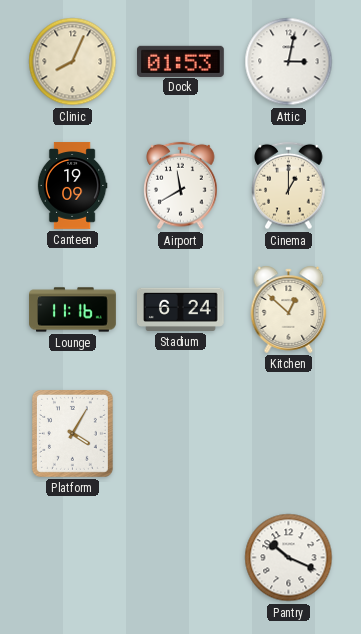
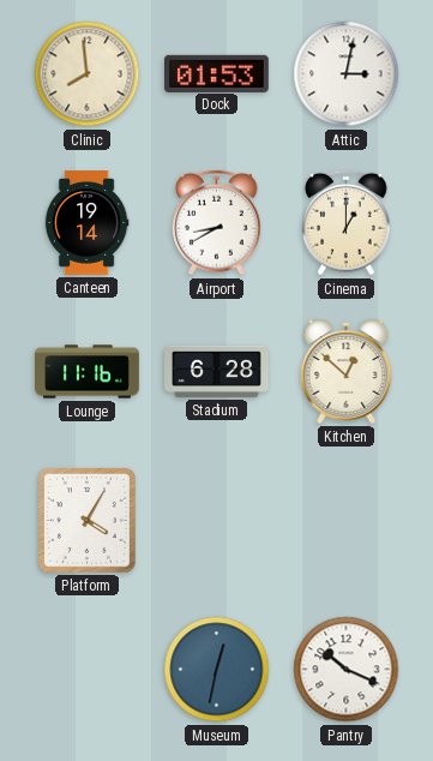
Clinic: 8:04 -> 7:59
Canteen: 19:09 -> 19:14
Airport: 11:40 -> 8:40
Stadium: 6:24 -> 6:28
Museum: none -> 12:32
